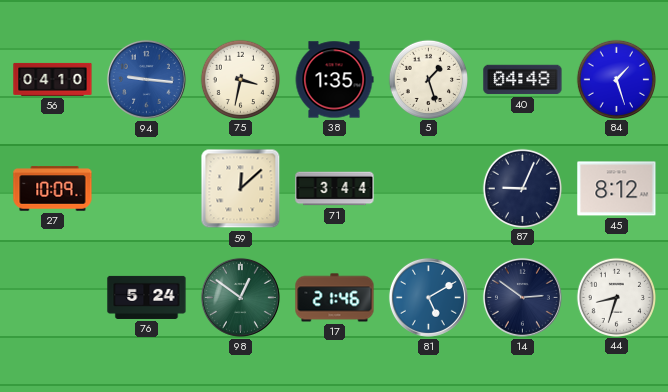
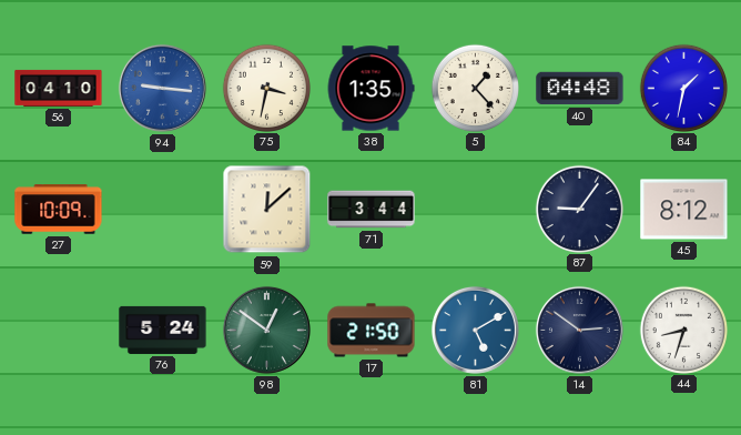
5: 1:27 -> 1:23
84: 1:27 -> 1:32
87: 9:04 -> 9:06
17: 21:46 -> 21:50
